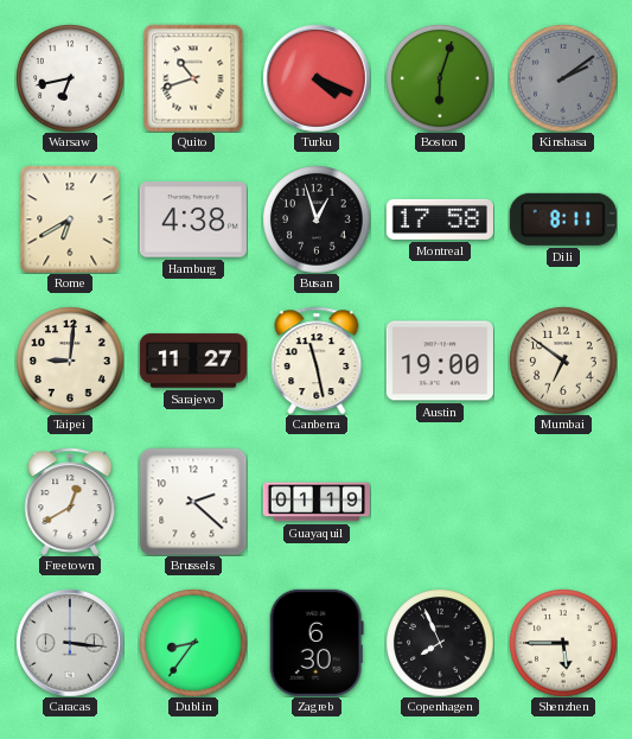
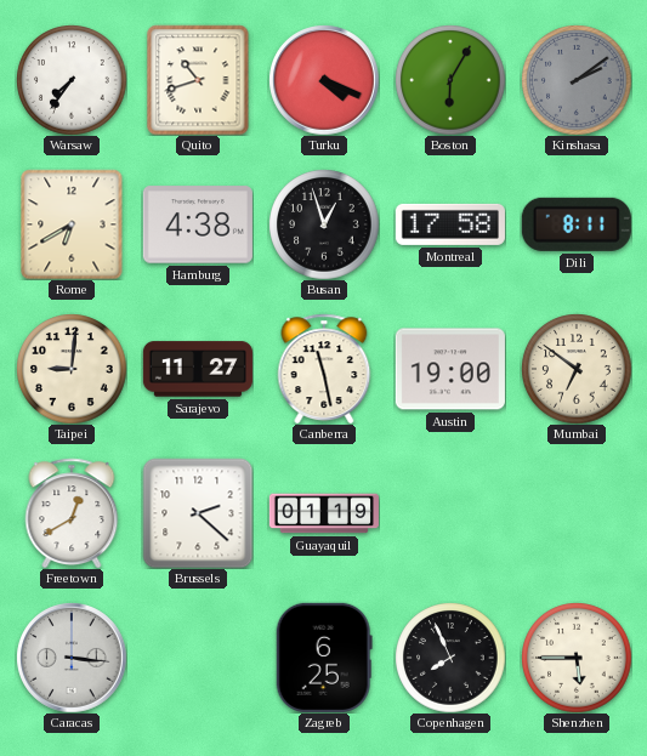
Warsaw: 6:43 -> 7:36
Boston: 6:03 -> 6:05
Dublin: 8:36 -> none
Zagreb: 6:30 -> 6:25
